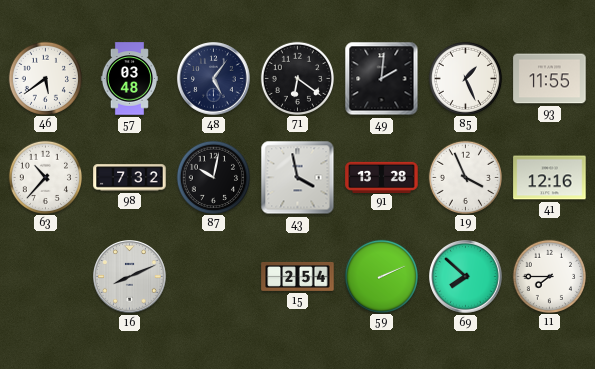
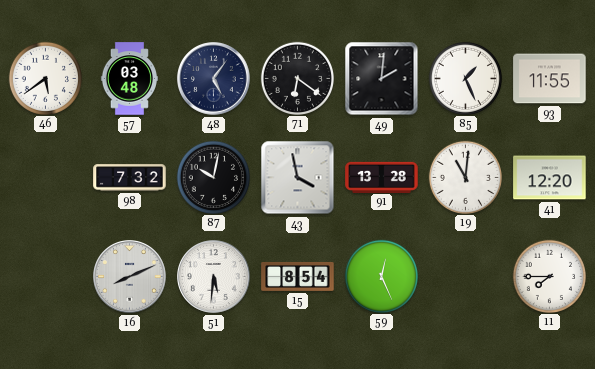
63: 10:37 -> none
19: 3:56 -> 11:01
41: 12:16 -> 12:20
51: none -> 5:31
15: 2:54 -> 8:54
59: 2:11 -> 12:26
69: 7:52 -> none
